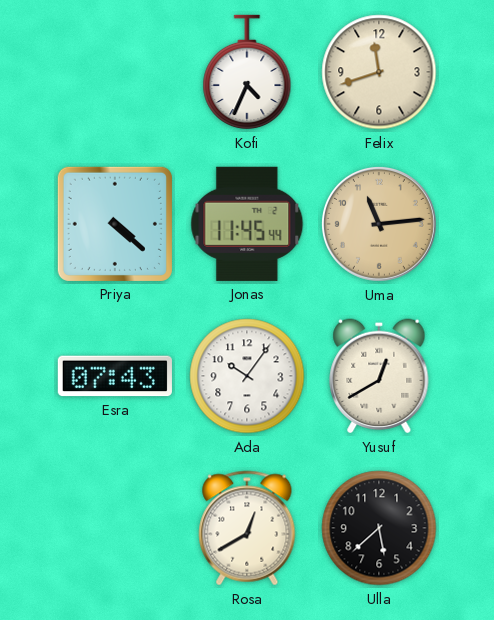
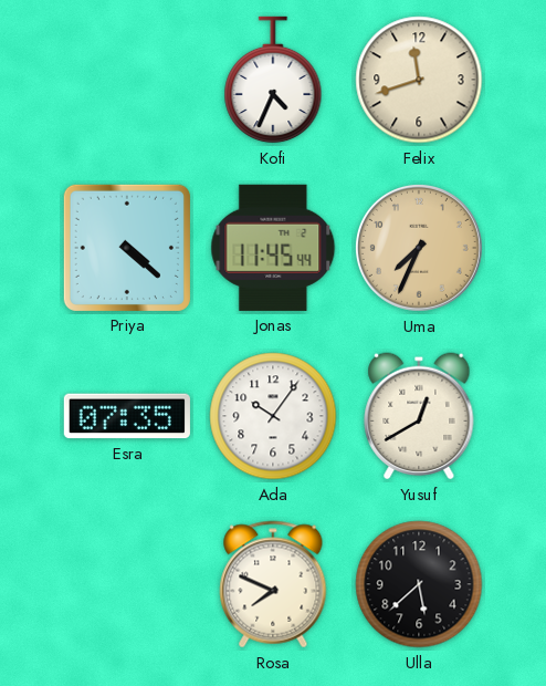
Uma: 11:14 -> 7:34
Esra: 07:43 -> 07:35
Rosa: 12:40 -> 7:49
